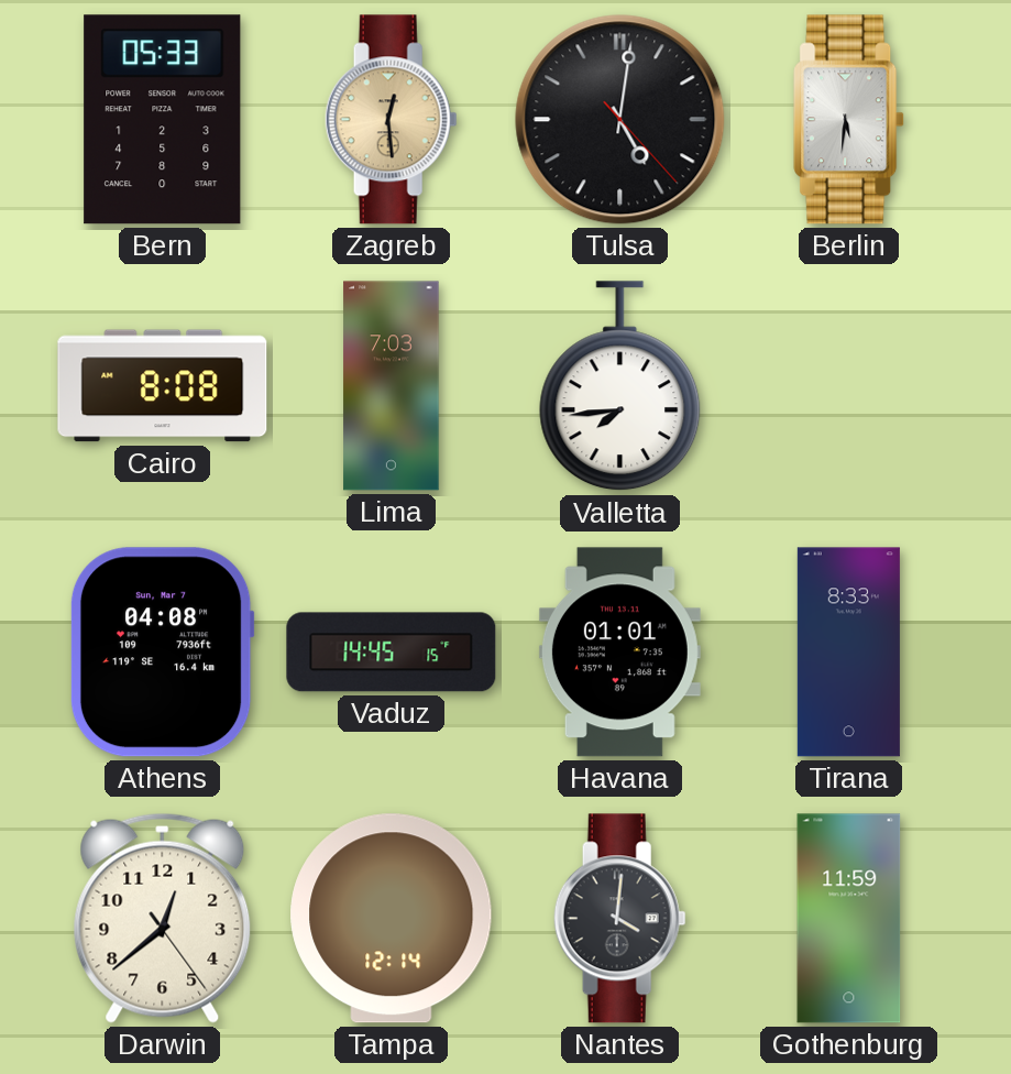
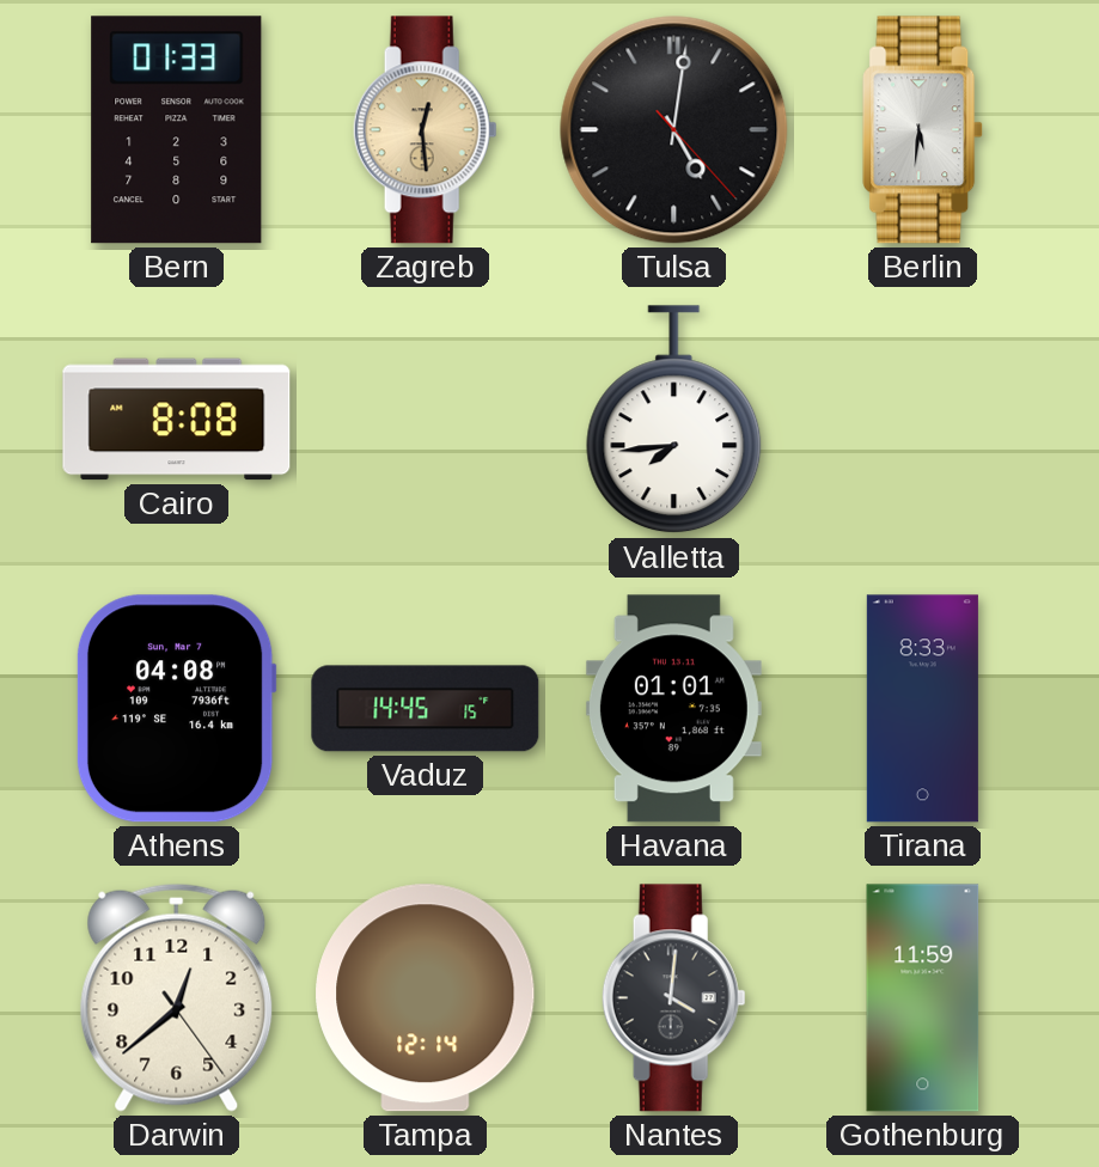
Bern: 05:33 -> 01:33
Lima: 7:03 -> none
